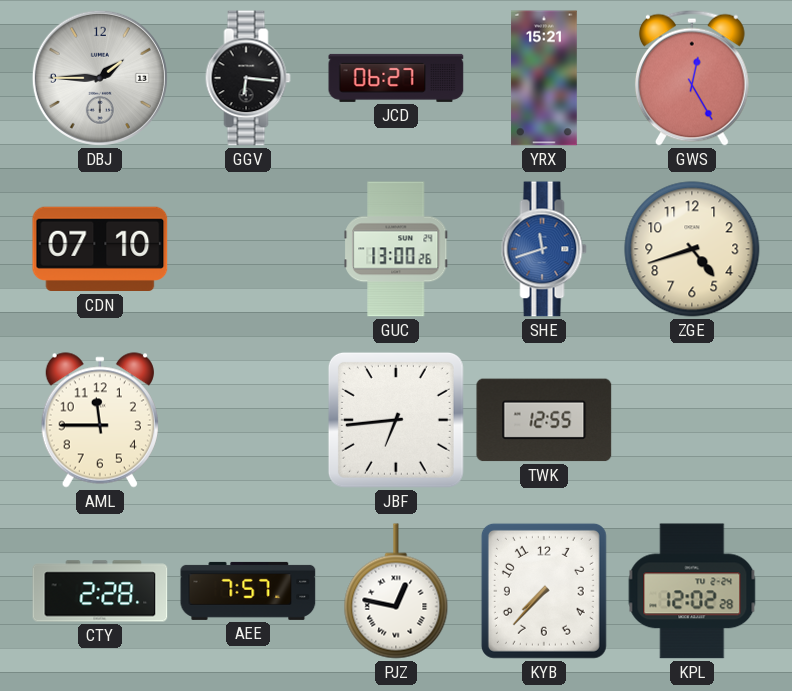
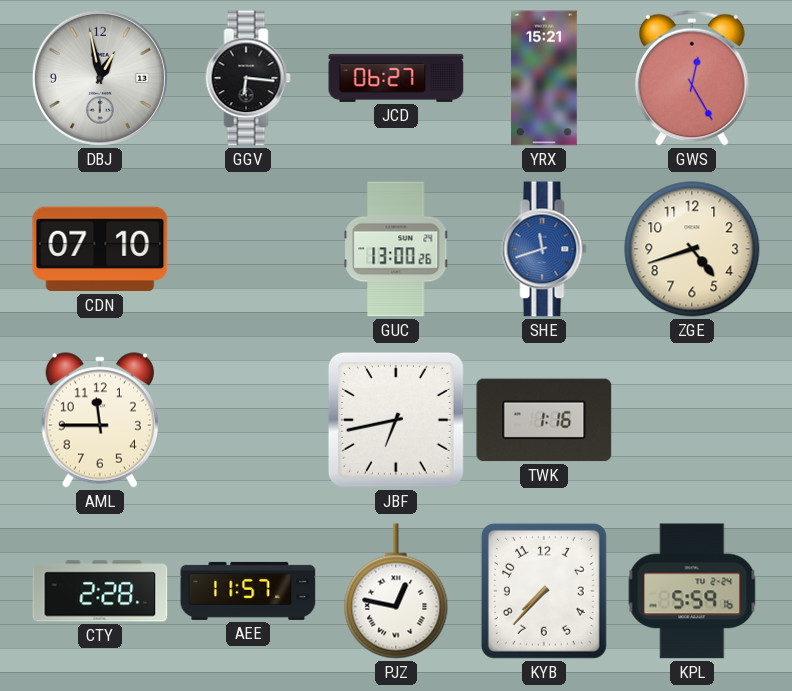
DBJ: 1:45 -> 12:58
JBF: 6:44 -> 6:43
TWK: 12:55 -> 1:16
AEE: 7:57 -> 11:57
KPL: 12:02 -> 5:59
